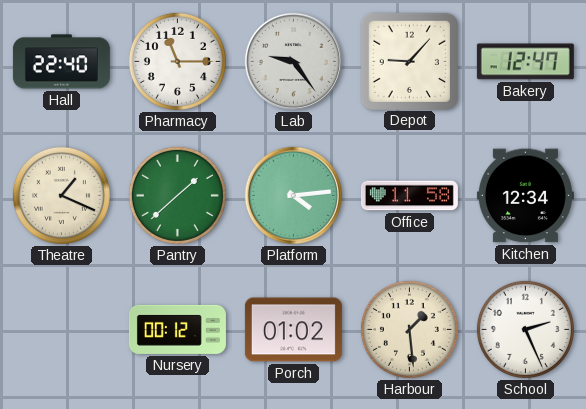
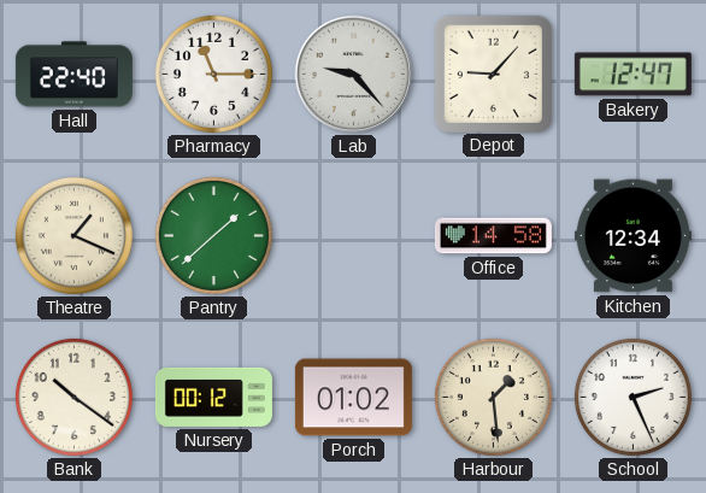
Lab: 9:24 -> 9:23
Platform: 4:14 -> none
Office: 11:58 -> 14:58
Bank: none -> 10:21
